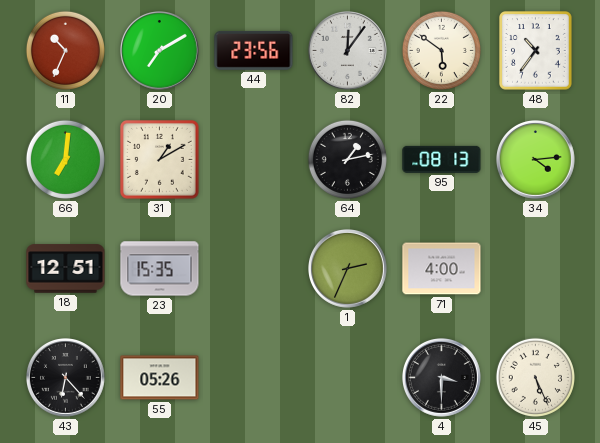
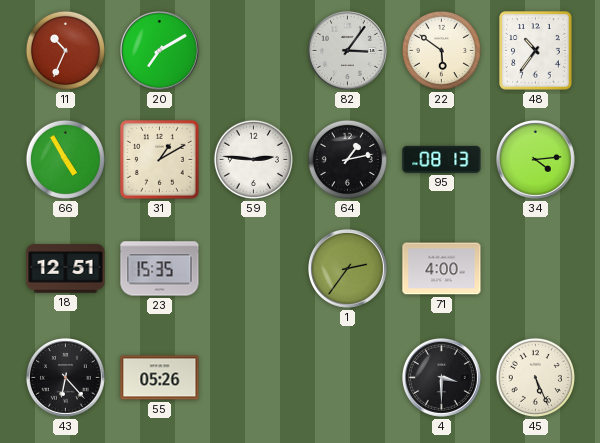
44: 23:56 -> none
82: 12:06 -> 3:06
66: 7:01 -> 4:55
59: none -> 2:46
1: 2:34 -> 2:36
